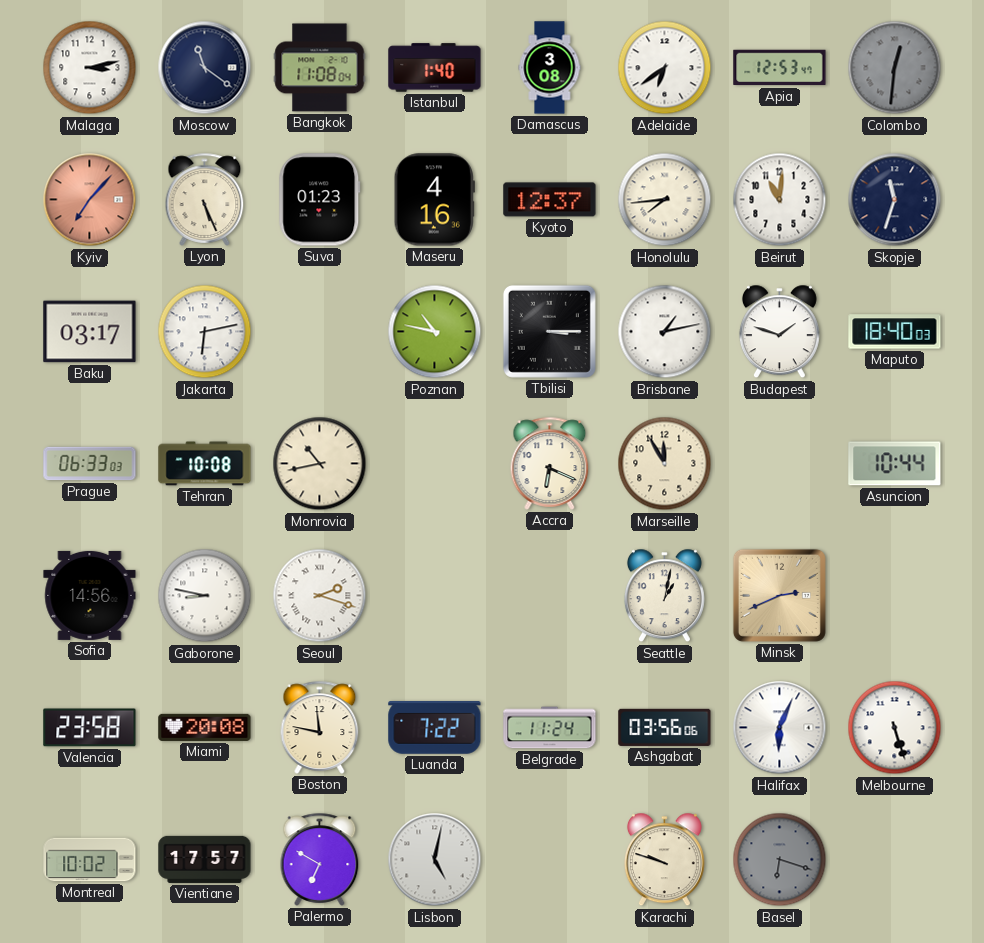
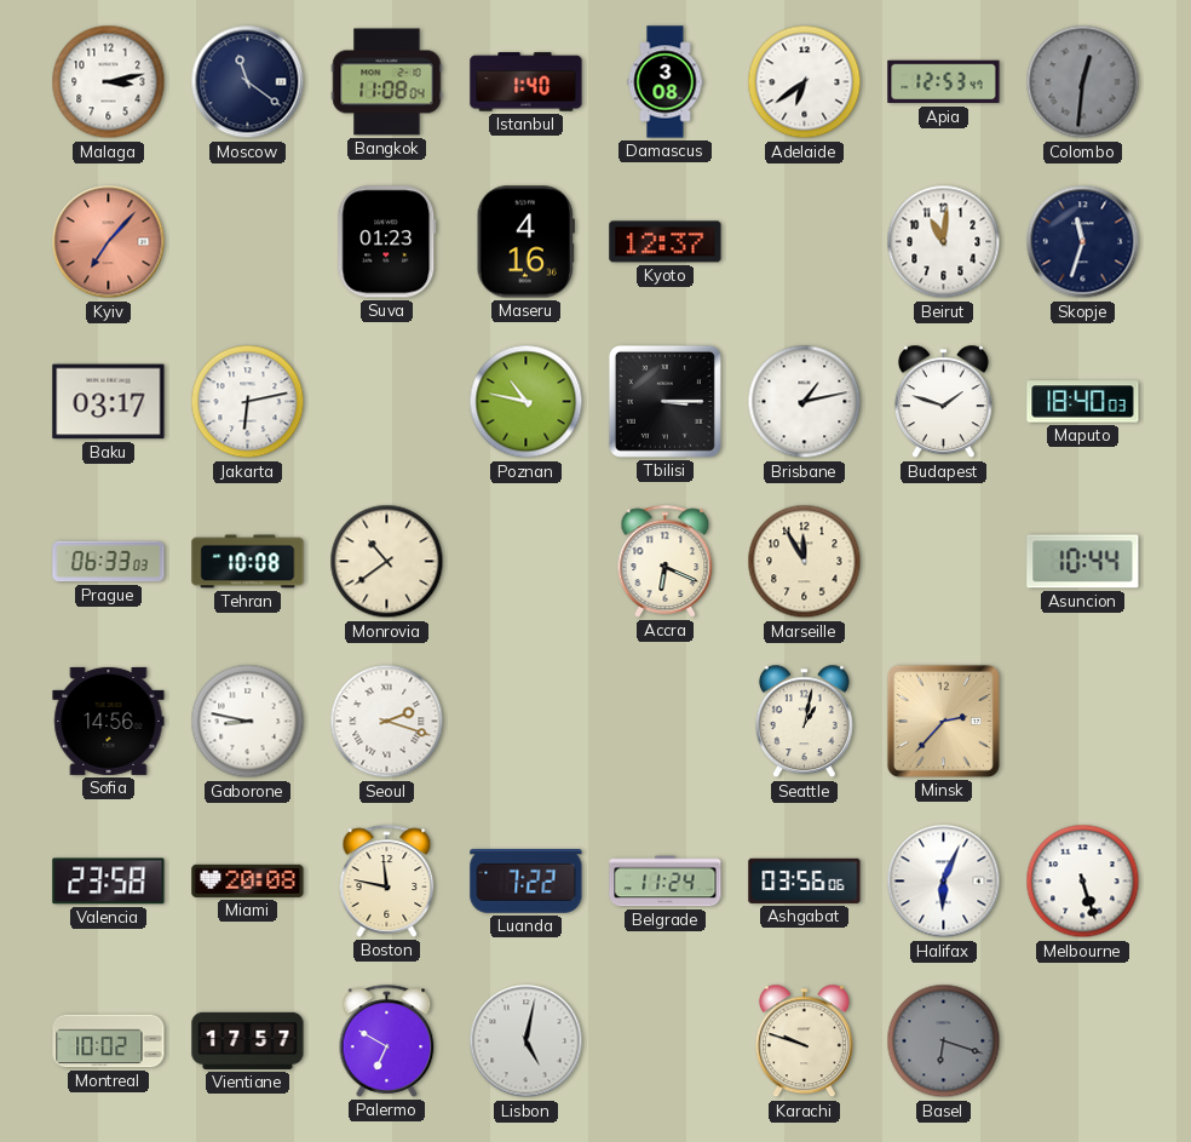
Lyon: 5:26 -> none
Honolulu: 7:44 -> none
Monrovia: 10:43 -> 10:39
Minsk: 2:41 -> 2:37
